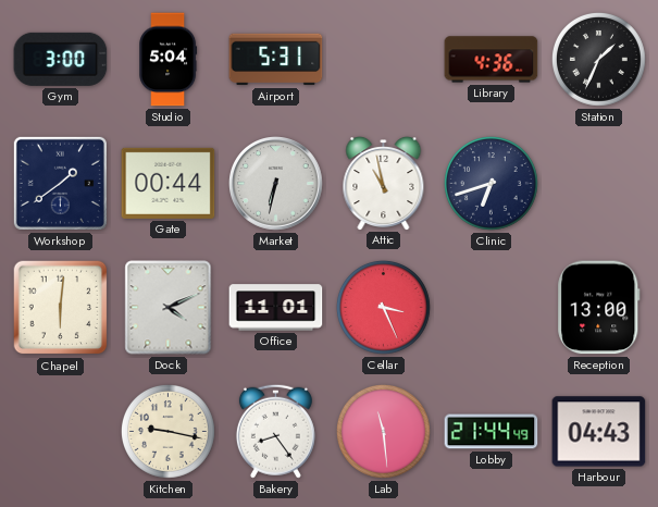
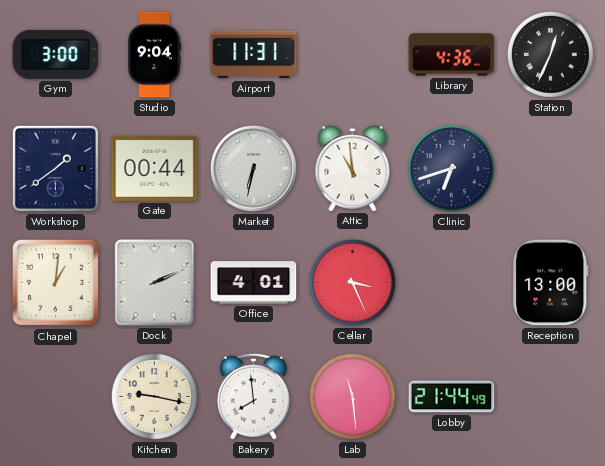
Studio: 5:04 -> 9:04
Airport: 5:31 -> 11:31
Station: 1:34 -> 12:34
Attic: 10:58 -> 10:59
Chapel: 6:01 -> 1:01
Dock: 4:11 -> 2:11
Office: 11:01 -> 4:01
Bakery: 8:24 -> 7:59
Harbour: 04:43 -> none
